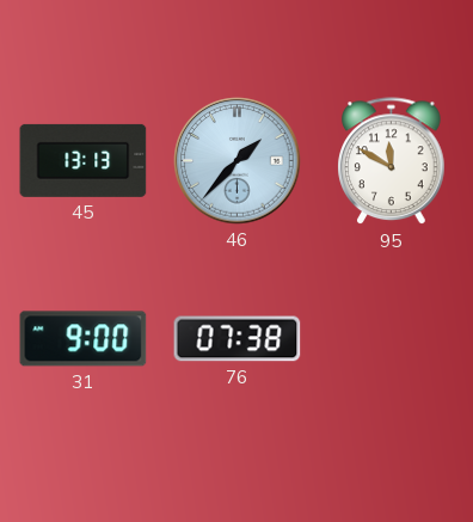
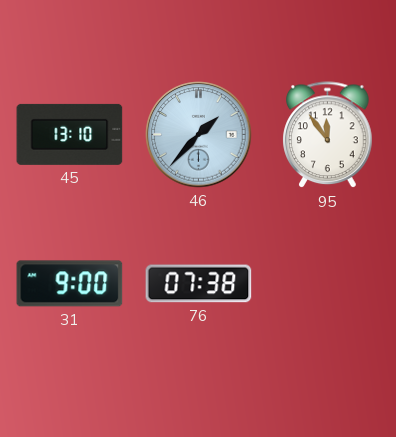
45: 13:13 -> 13:10
95: 11:50 -> 11:54
